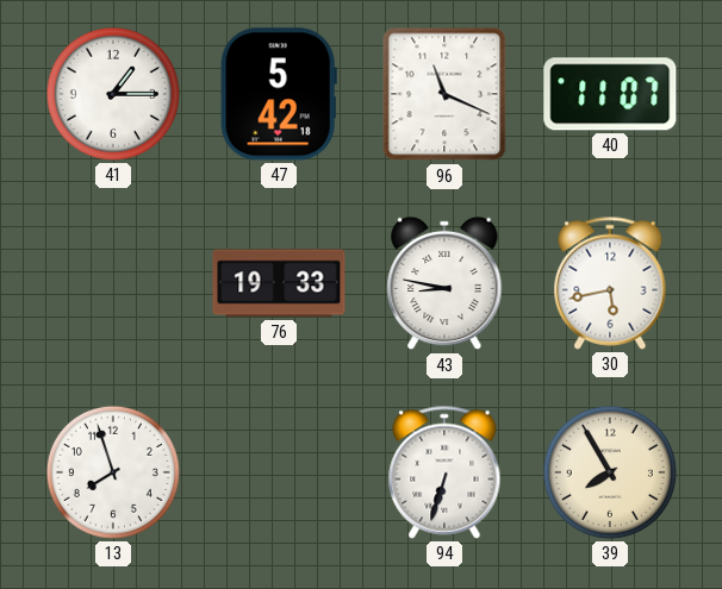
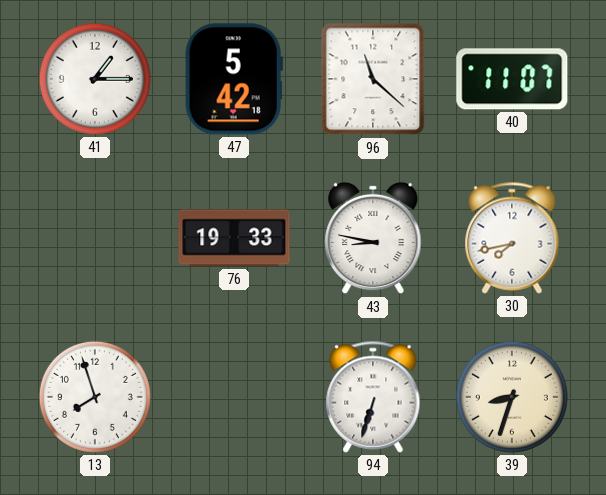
96: 11:19 -> 11:22
30: 5:43 -> 7:43
39: 7:55 -> 8:33
